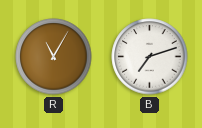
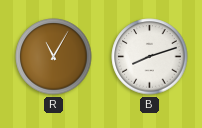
B: 7:12 -> 8:12
